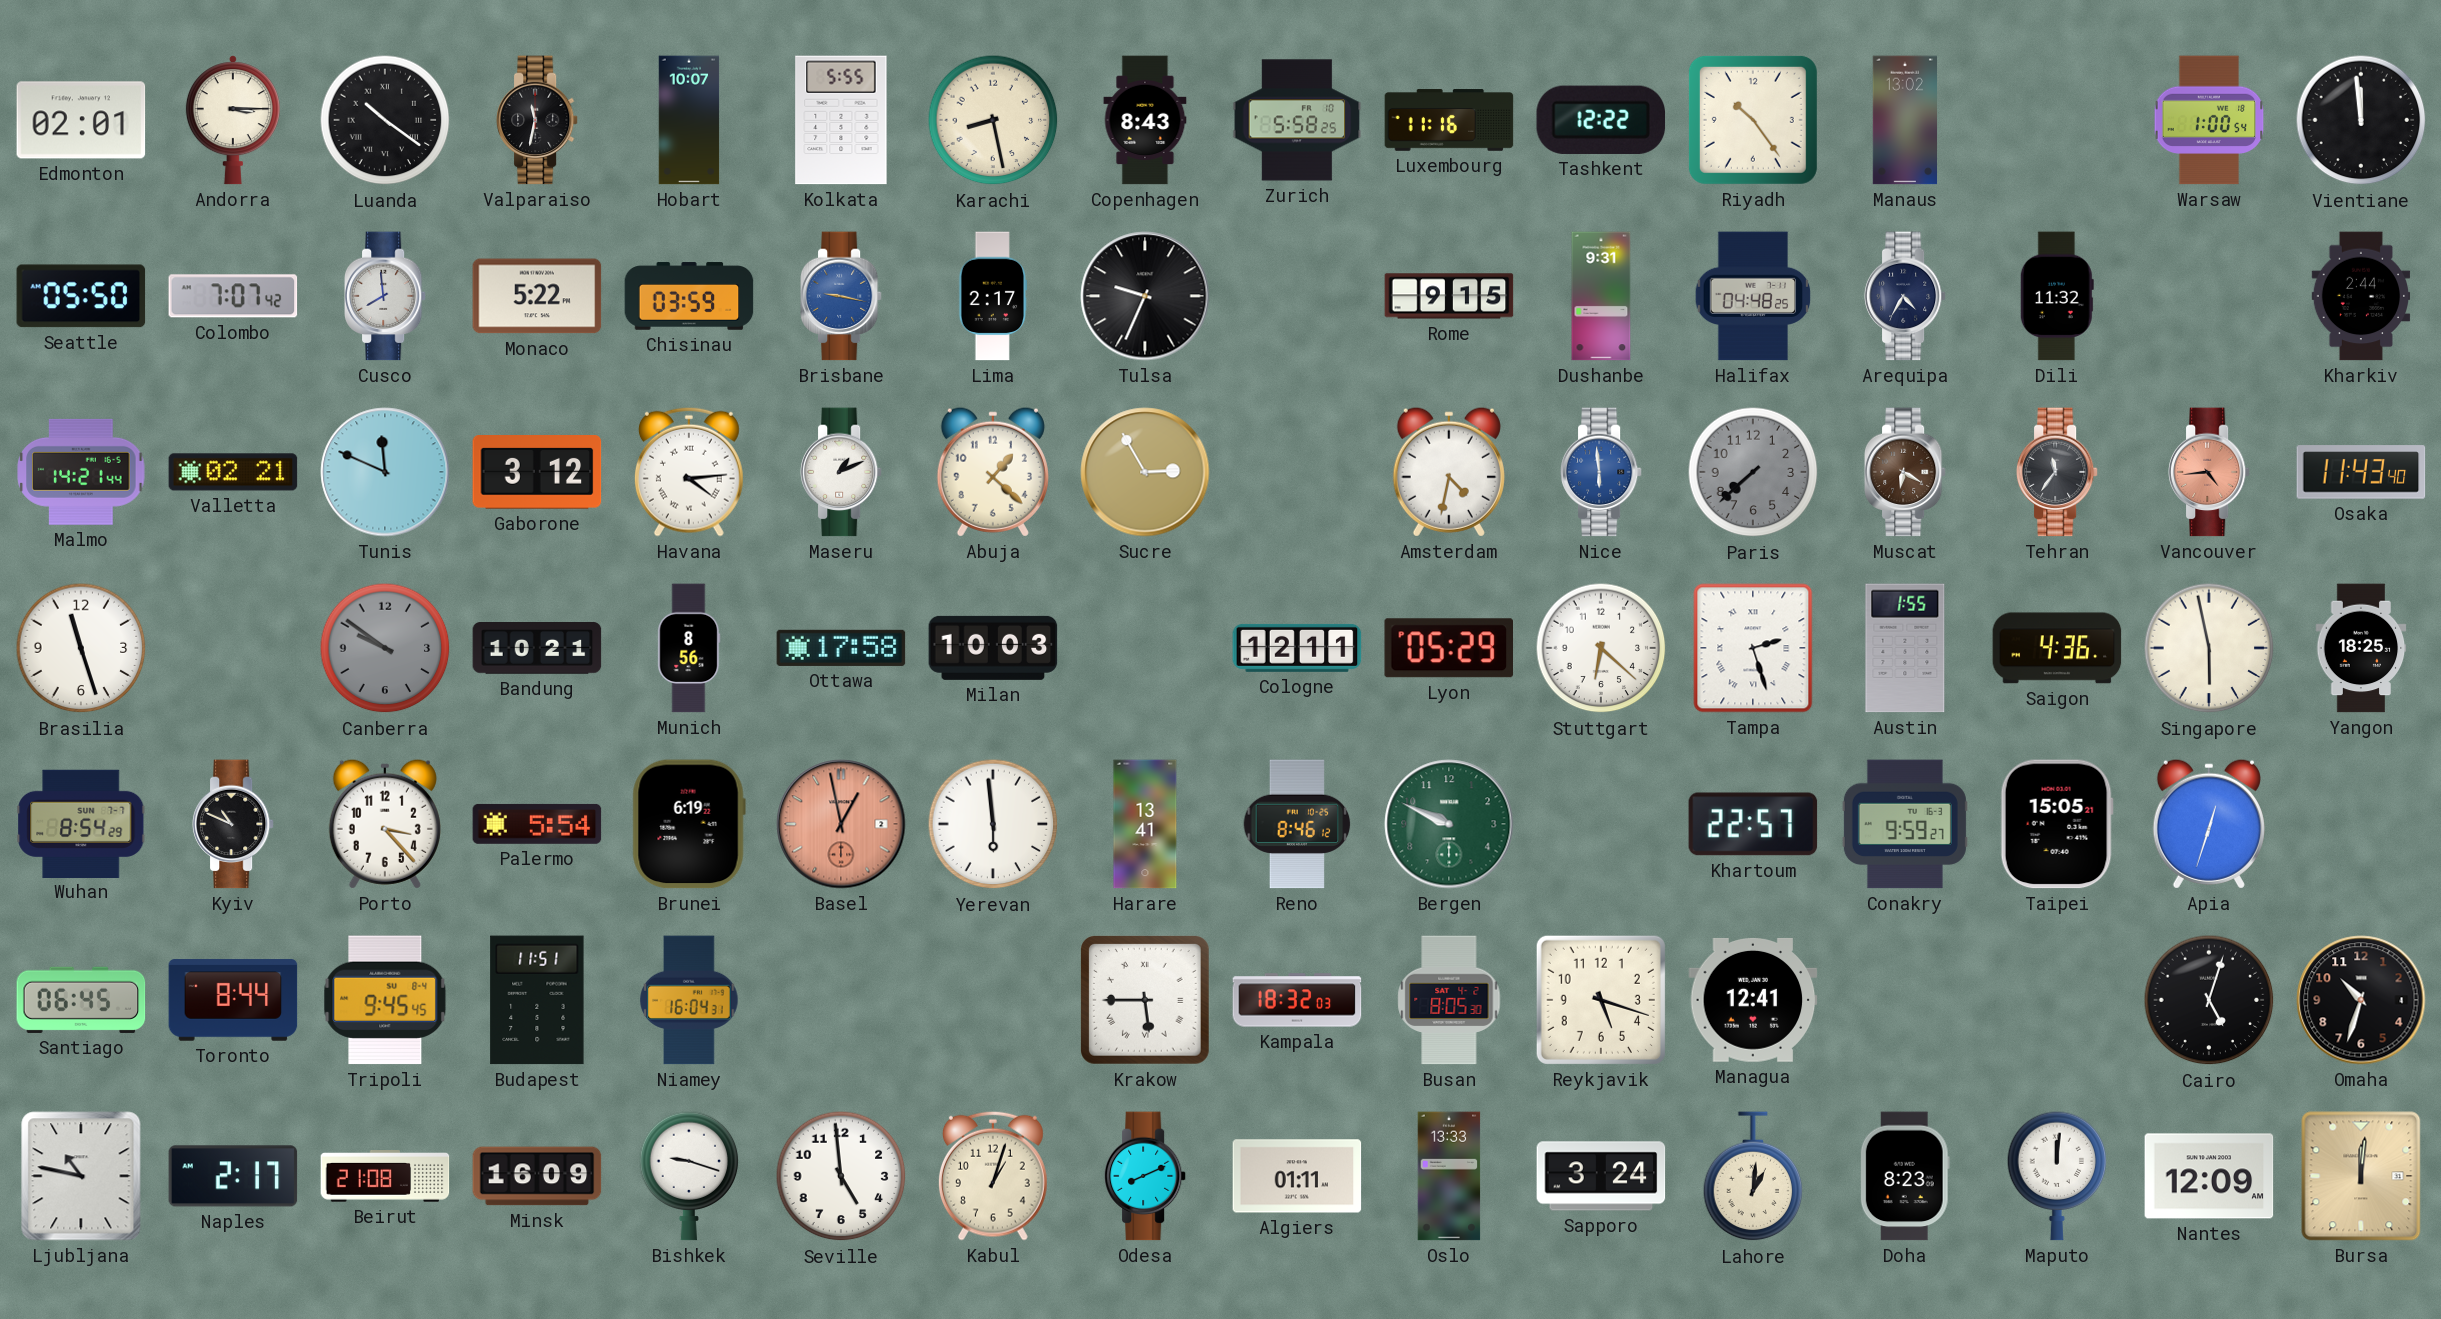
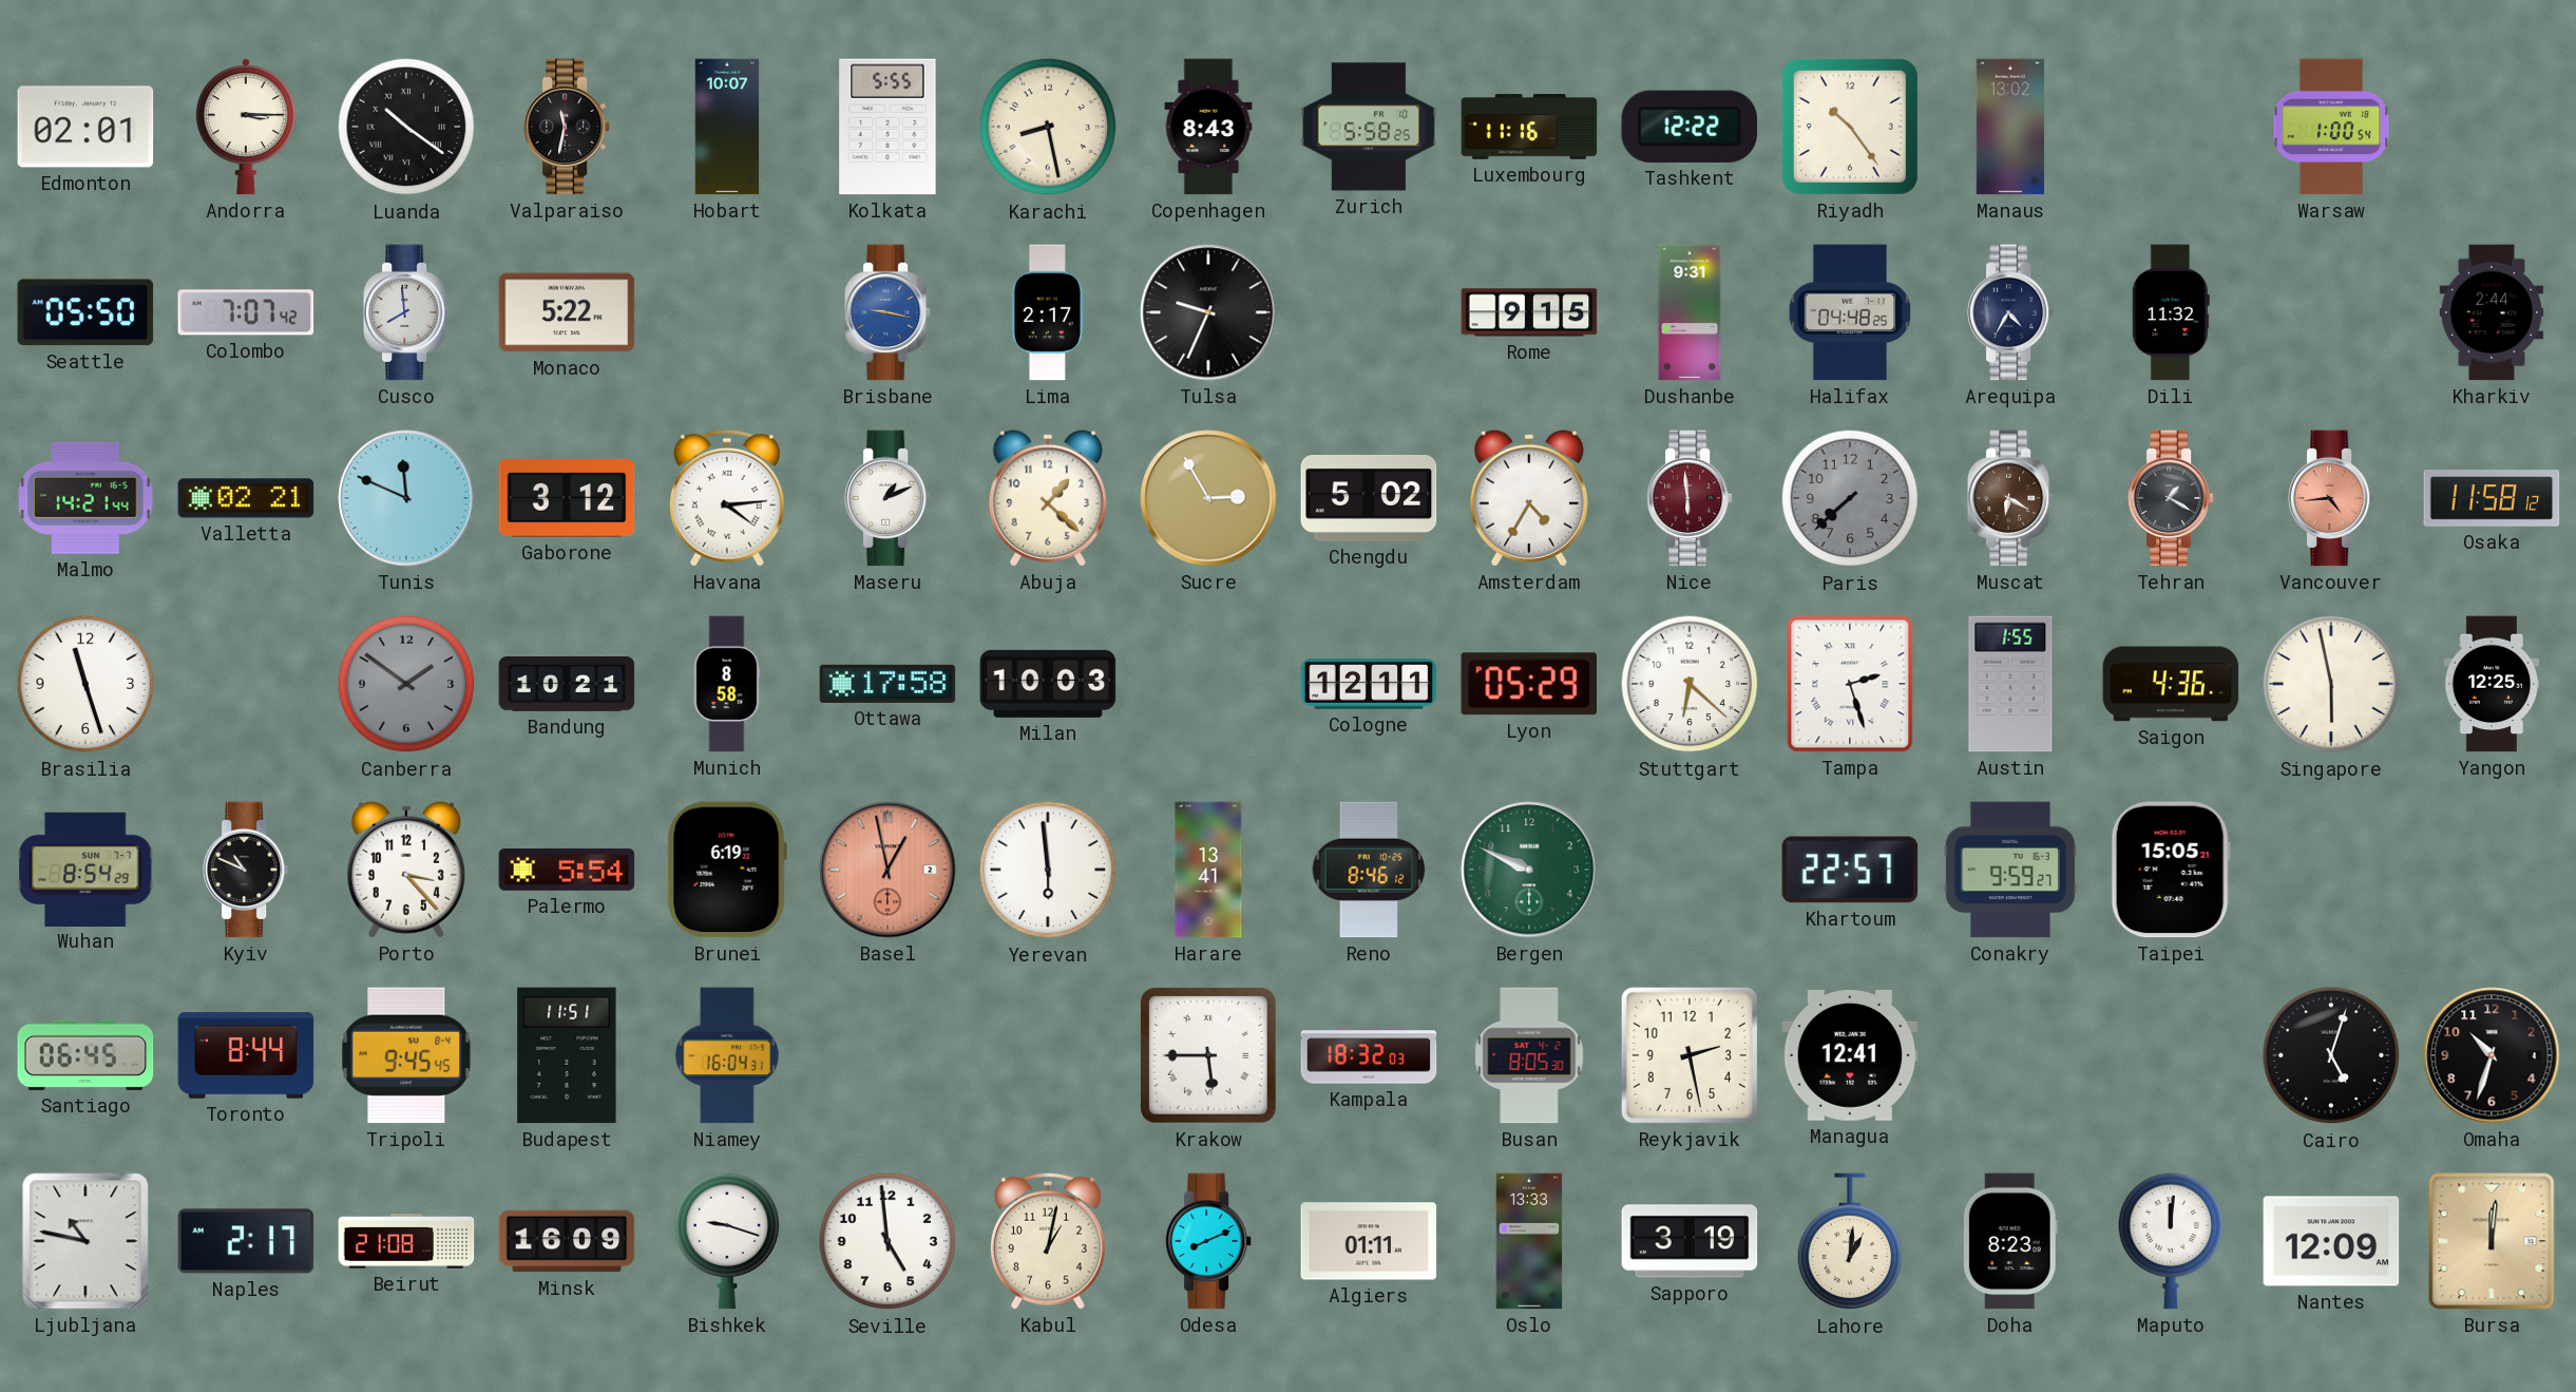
Vientiane: 11:59 -> none
Chisinau: 03:59 -> none
Chengdu: none -> 5:02
Amsterdam: 4:32 -> 4:35
Nice dial: blue -> burgundy
Tehran: 11:36 -> 1:20
Osaka: 11:43 -> 11:58
Canberra: 9:51 -> 1:51
Munich: 8:56 -> 8:58
Yangon: 18:25 -> 12:25
Apia: 12:33 -> none
Reykjavik: 5:18 -> 2:28
Kabul: 1:03 -> 1:02
Sapporo: 3:24 -> 3:19
